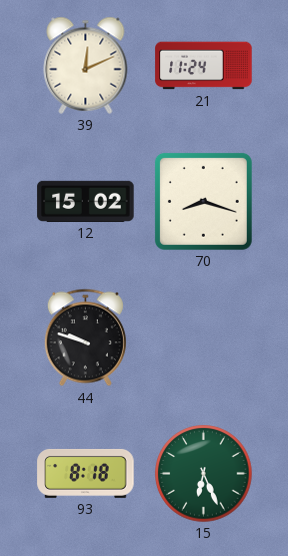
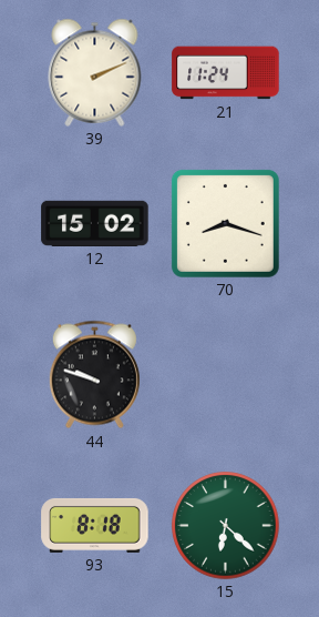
39: 12:11 -> 2:11
15: 6:26 -> 6:22
